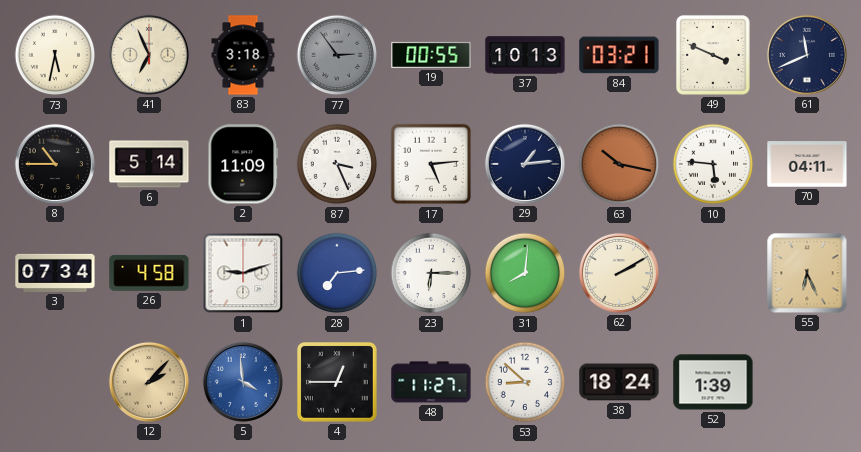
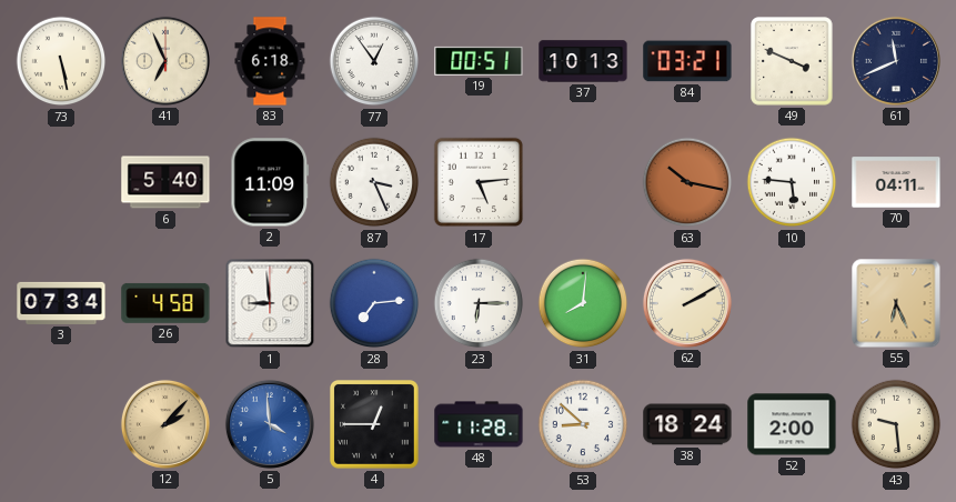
73: 5:32 -> 5:28
83: 3:18 -> 6:18
77: 2:54 -> 12:54
77 dial: grey -> white
19: 00:55 -> 00:51
8: 10:45 -> none
6: 5:14 -> 5:40
29: 1:14 -> none
1: 9:12 -> 8:59
48: 11:27 -> 11:28
52: 1:39 -> 2:00
43: none -> 9:29
